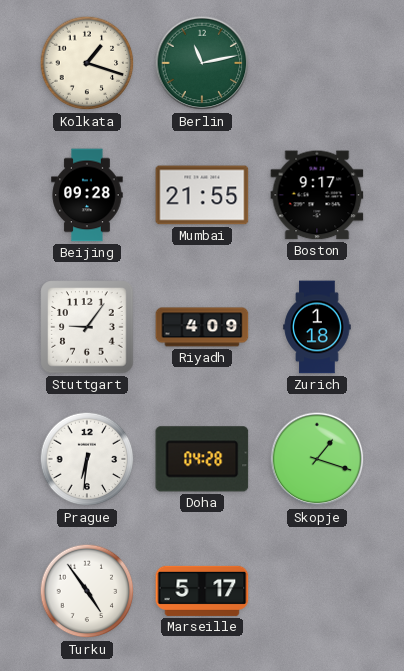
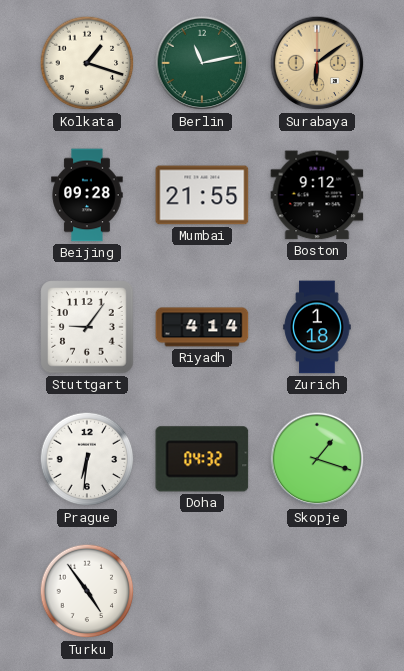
Surabaya: none -> 6:09
Boston: 9:17 -> 9:12
Riyadh: 4:09 -> 4:14
Doha: 04:28 -> 04:32
Marseille: 5:17 -> none
